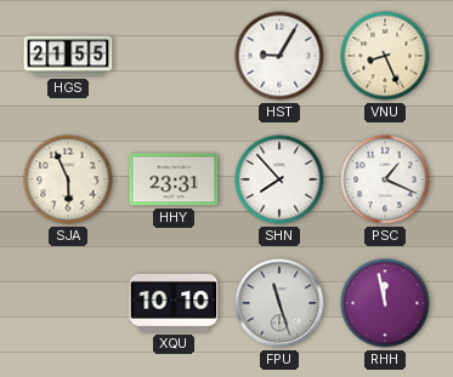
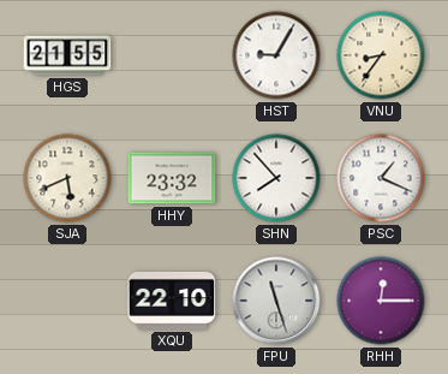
VNU: 8:26 -> 8:36
SJA: 5:56 -> 5:41
HHY: 23:31 -> 23:32
XQU: 10:10 -> 22:10
RHH: 11:58 -> 12:15
